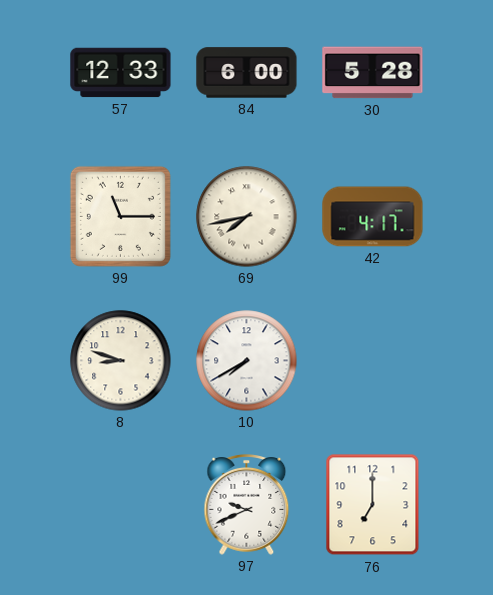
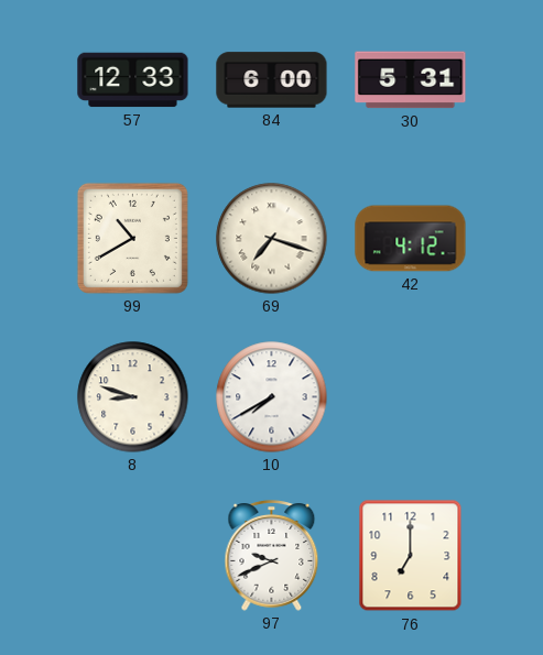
30: 5:28 -> 5:31
99: 11:15 -> 10:40
69: 7:43 -> 7:18
42: 4:17 -> 4:12
